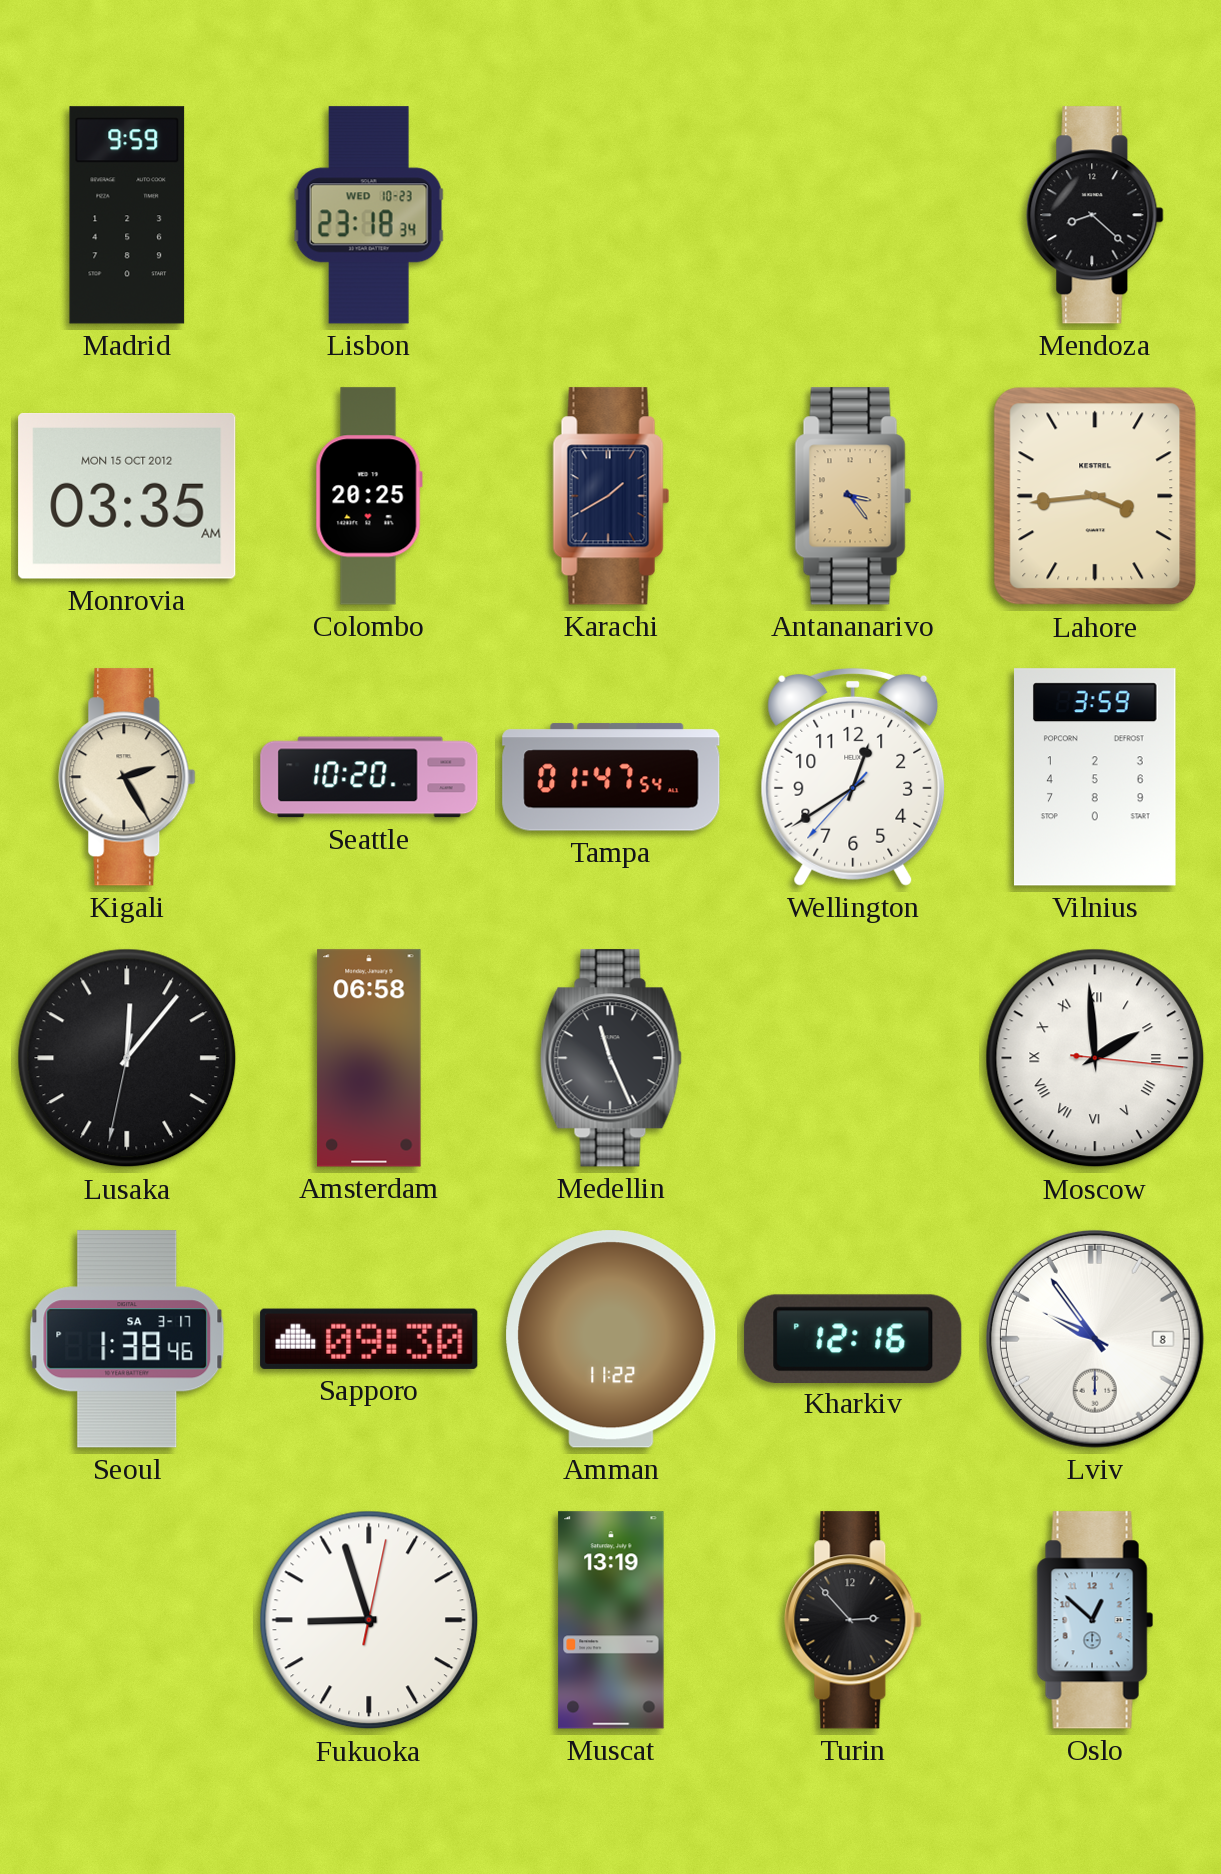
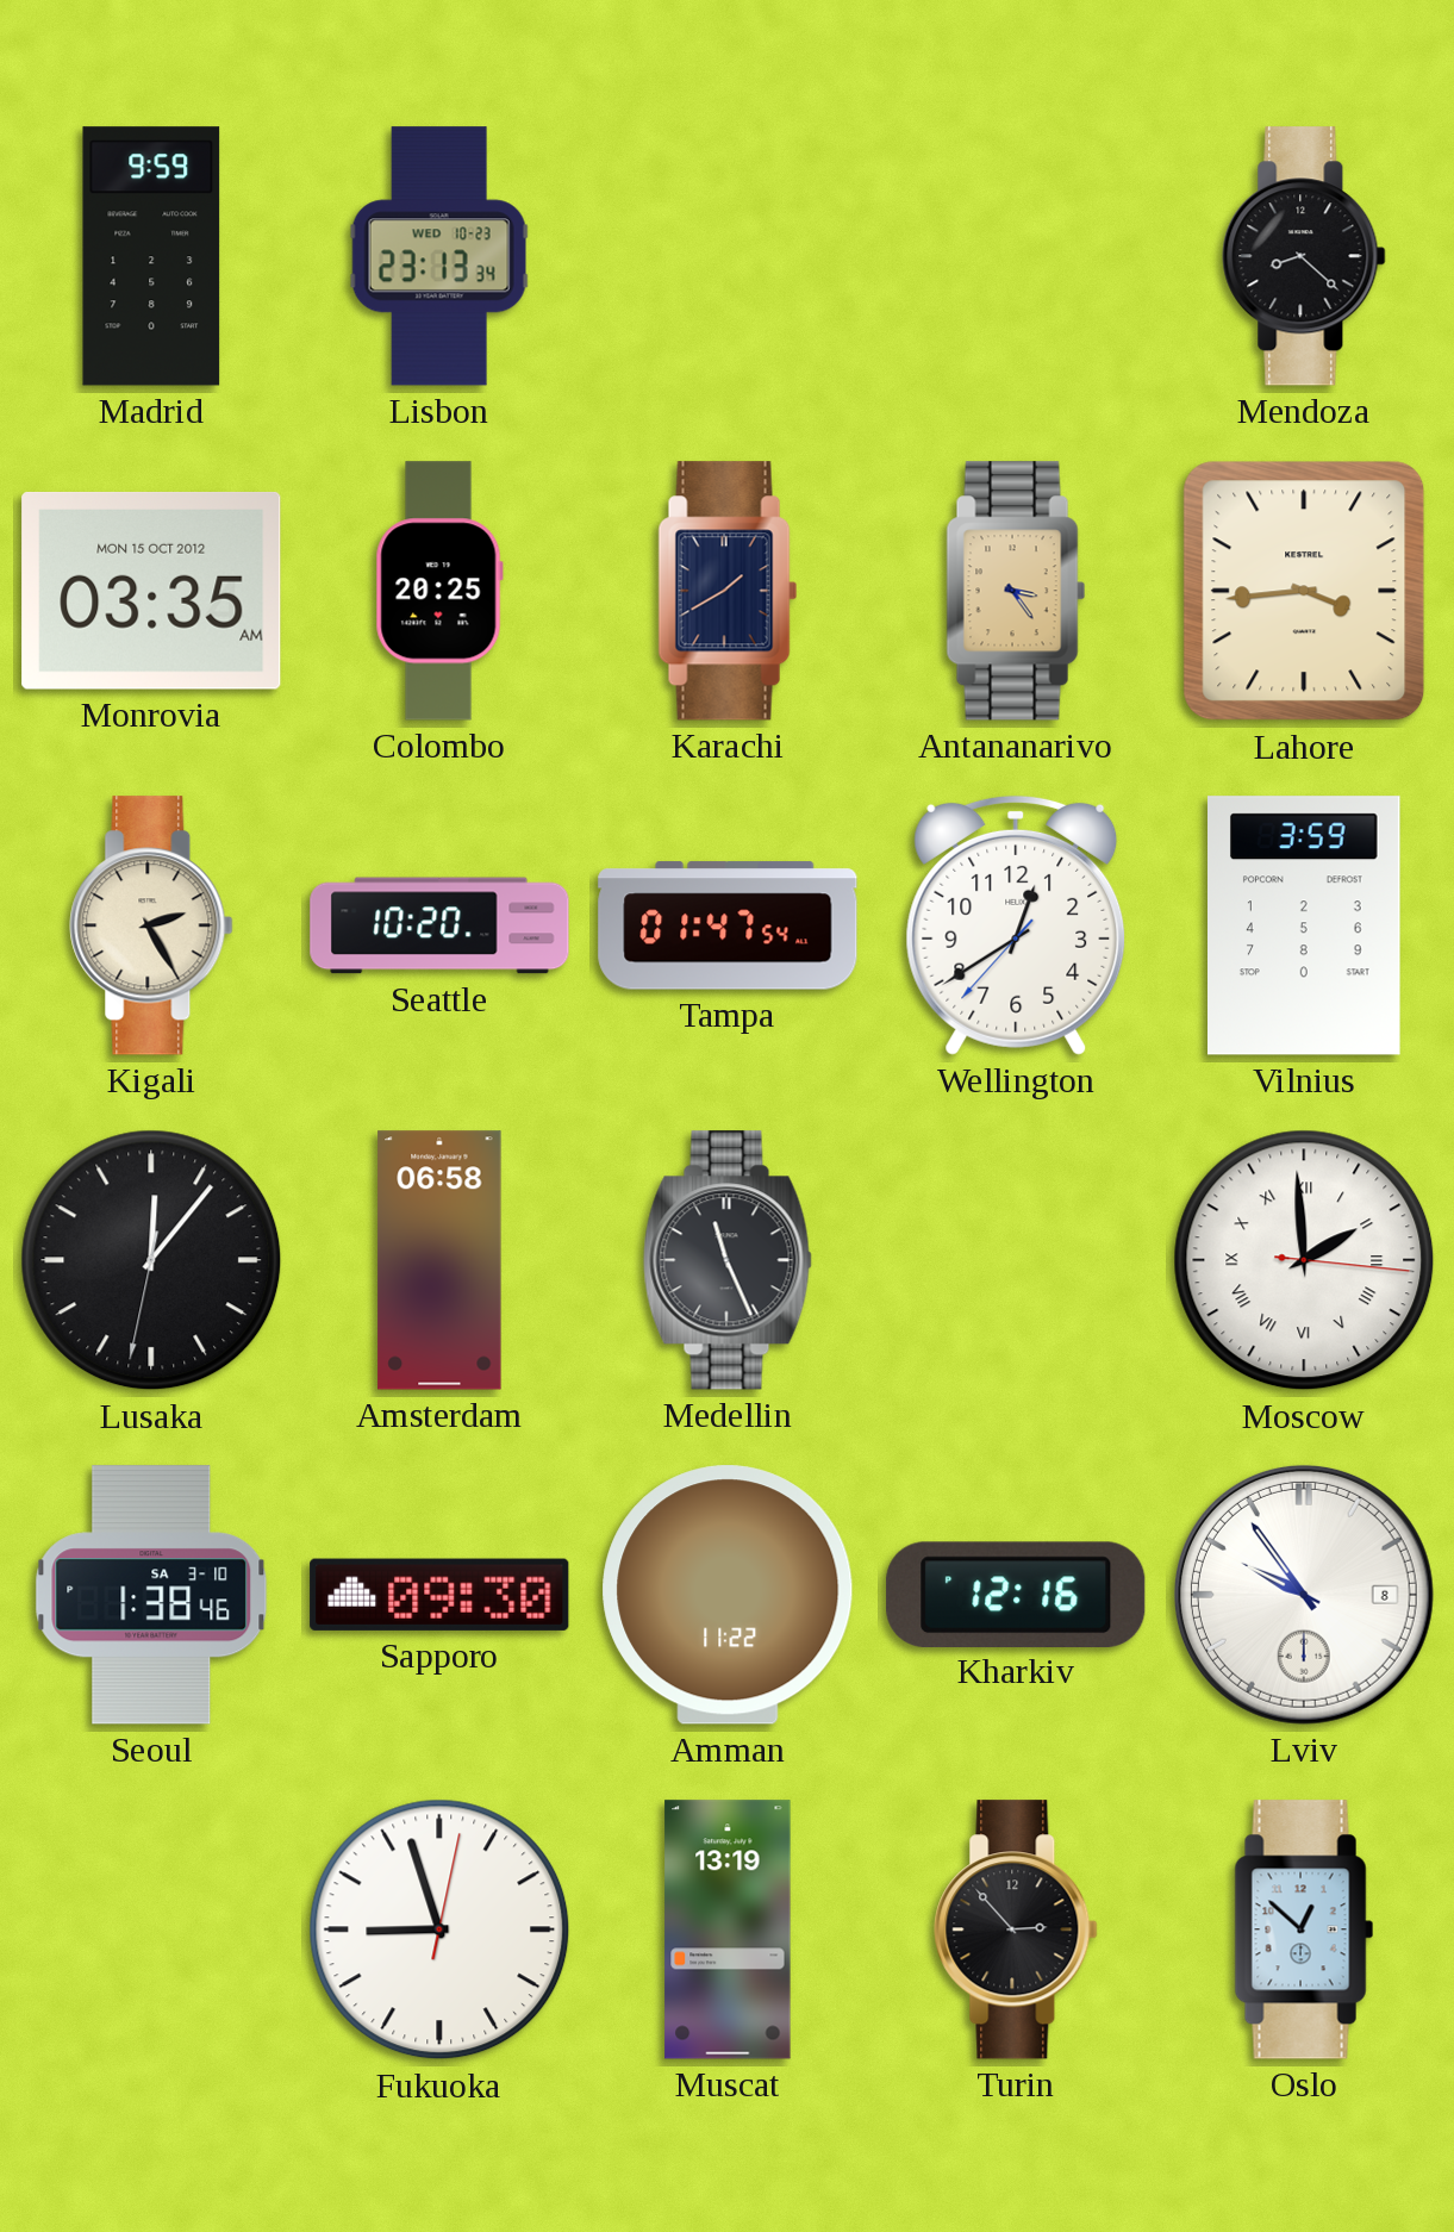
Lisbon: 23:18 -> 23:13
Seoul date: SA 3-17 -> SA 3-10
